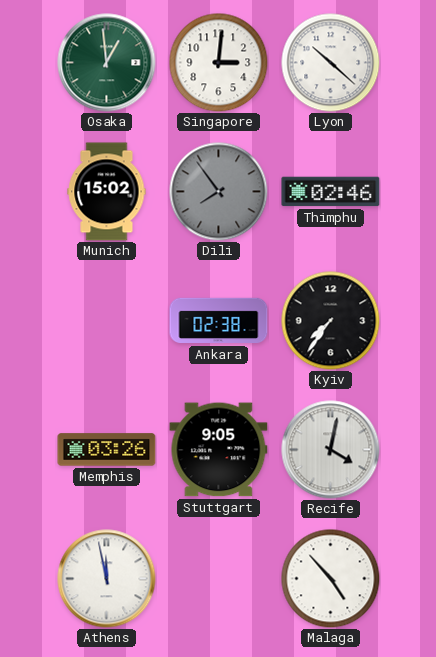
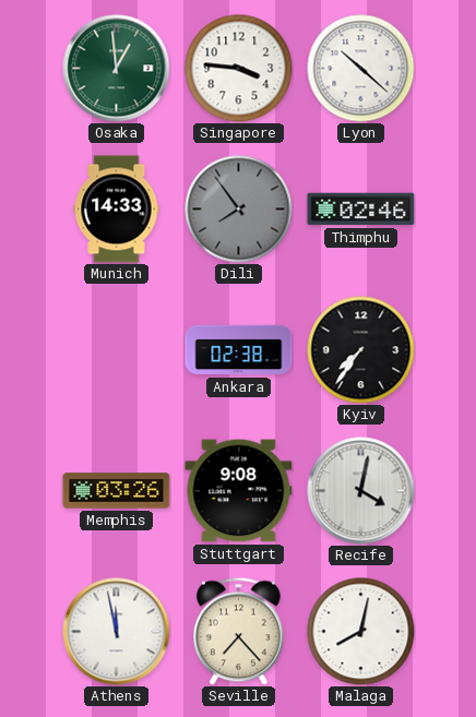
Singapore: 3:01 -> 3:46
Munich: 15:02 -> 14:33
Stuttgart: 9:05 -> 9:08
Seville: none -> 7:23
Malaga: 4:53 -> 8:02
